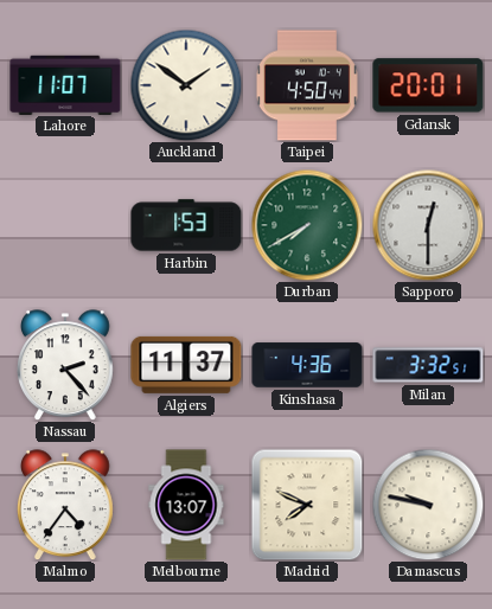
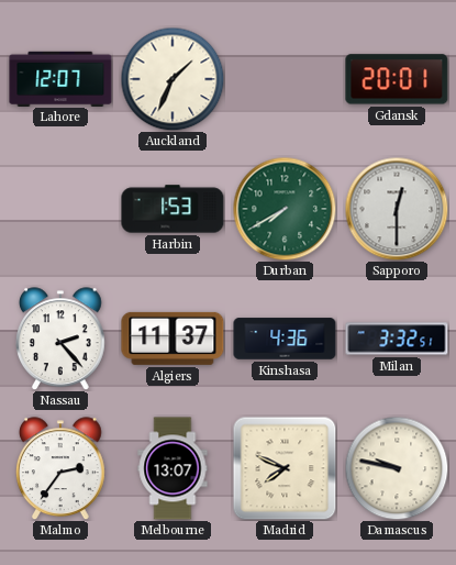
Lahore: 11:07 -> 12:07
Auckland: 1:51 -> 1:34
Taipei: 4:50 -> none
Malmo: 4:36 -> 2:36
